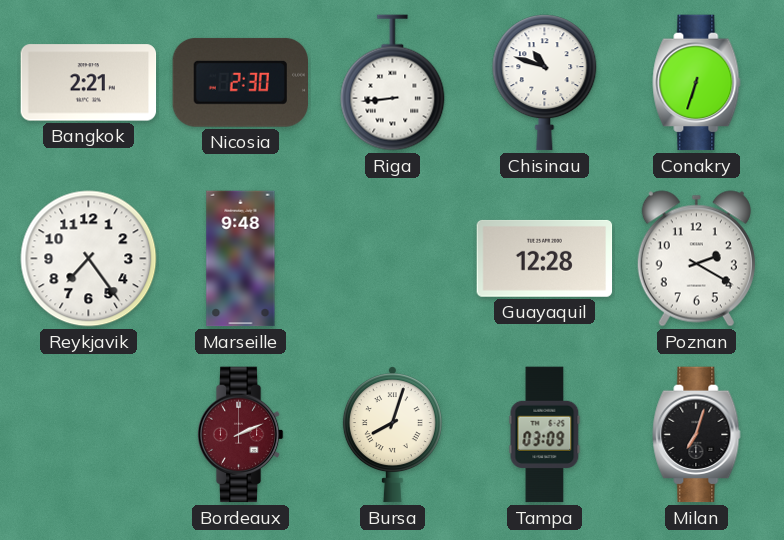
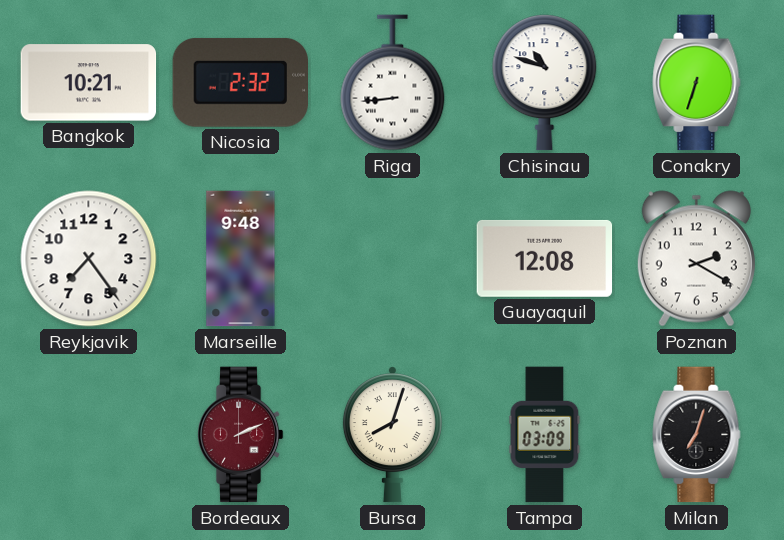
Bangkok: 2:21 -> 10:21
Nicosia: 2:30 -> 2:32
Guayaquil: 12:28 -> 12:08
